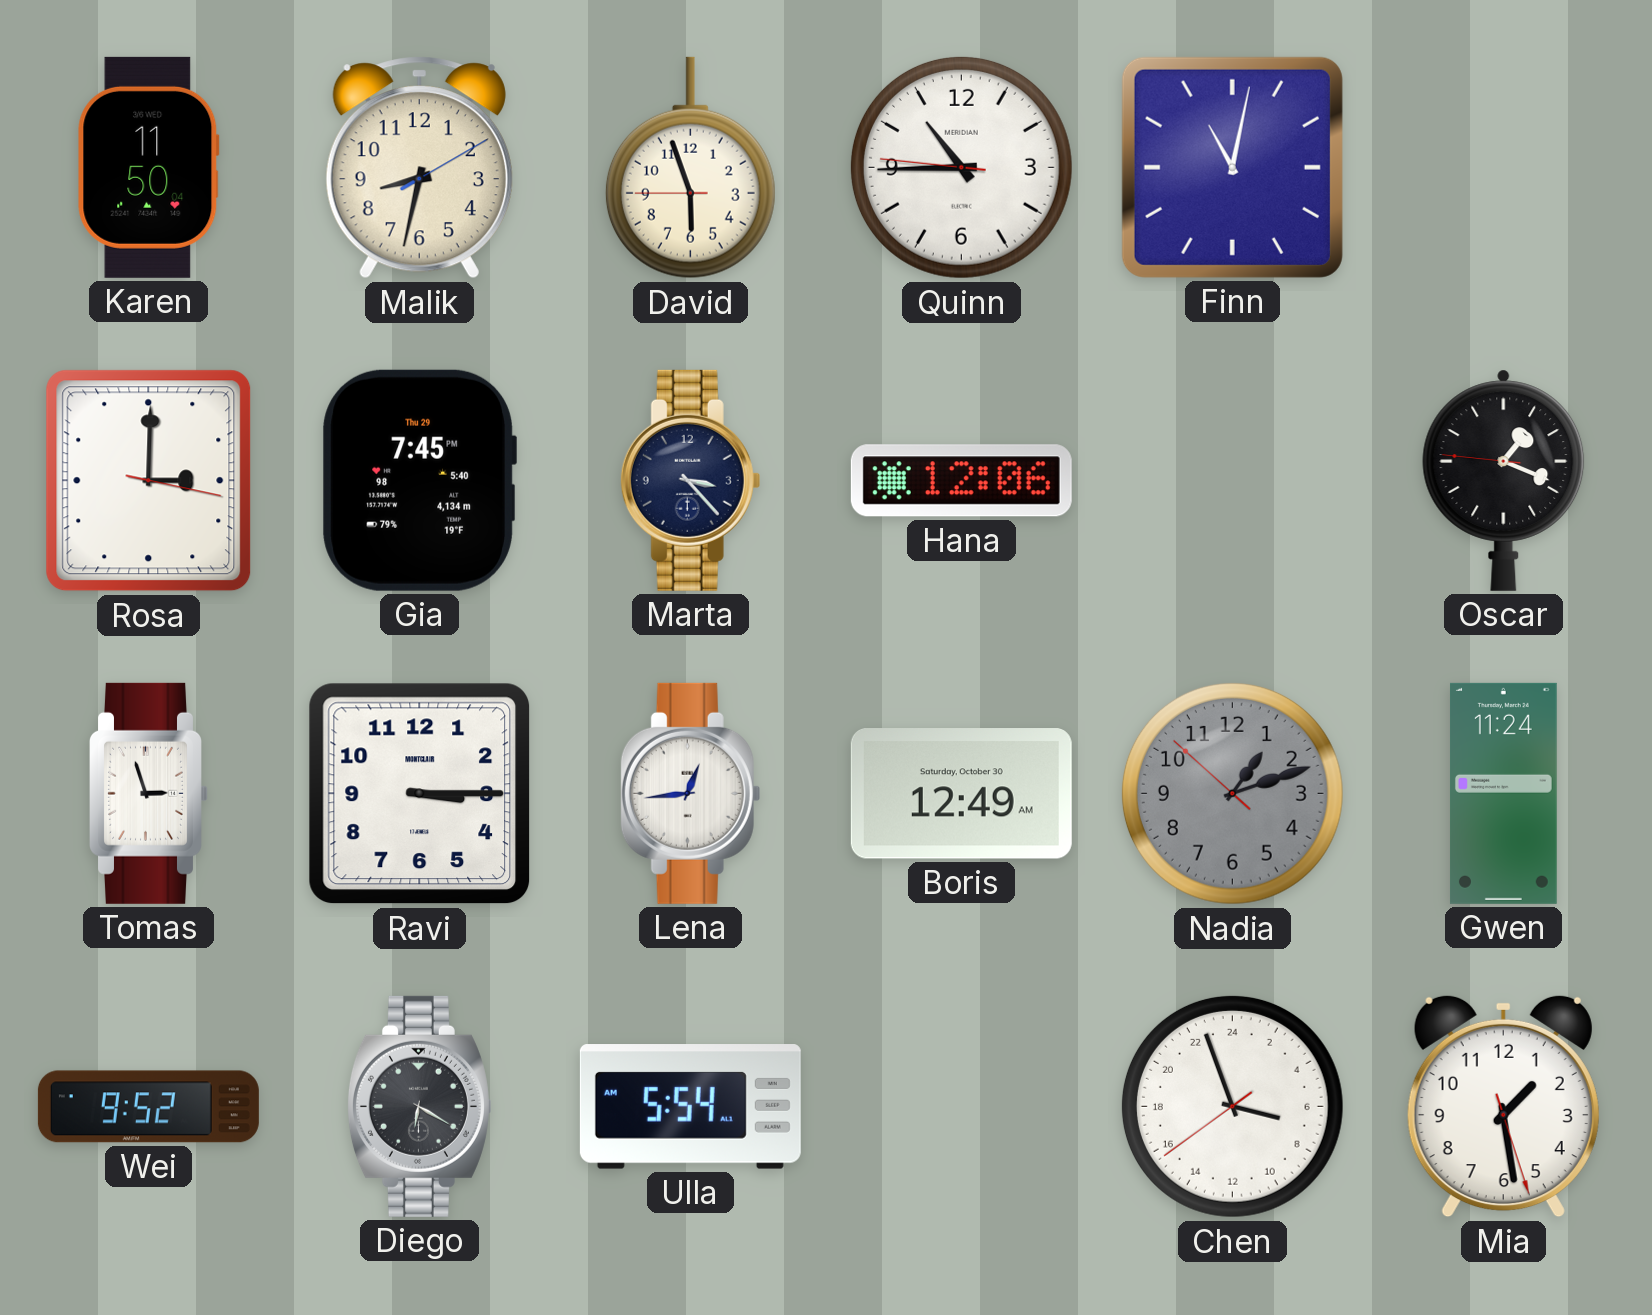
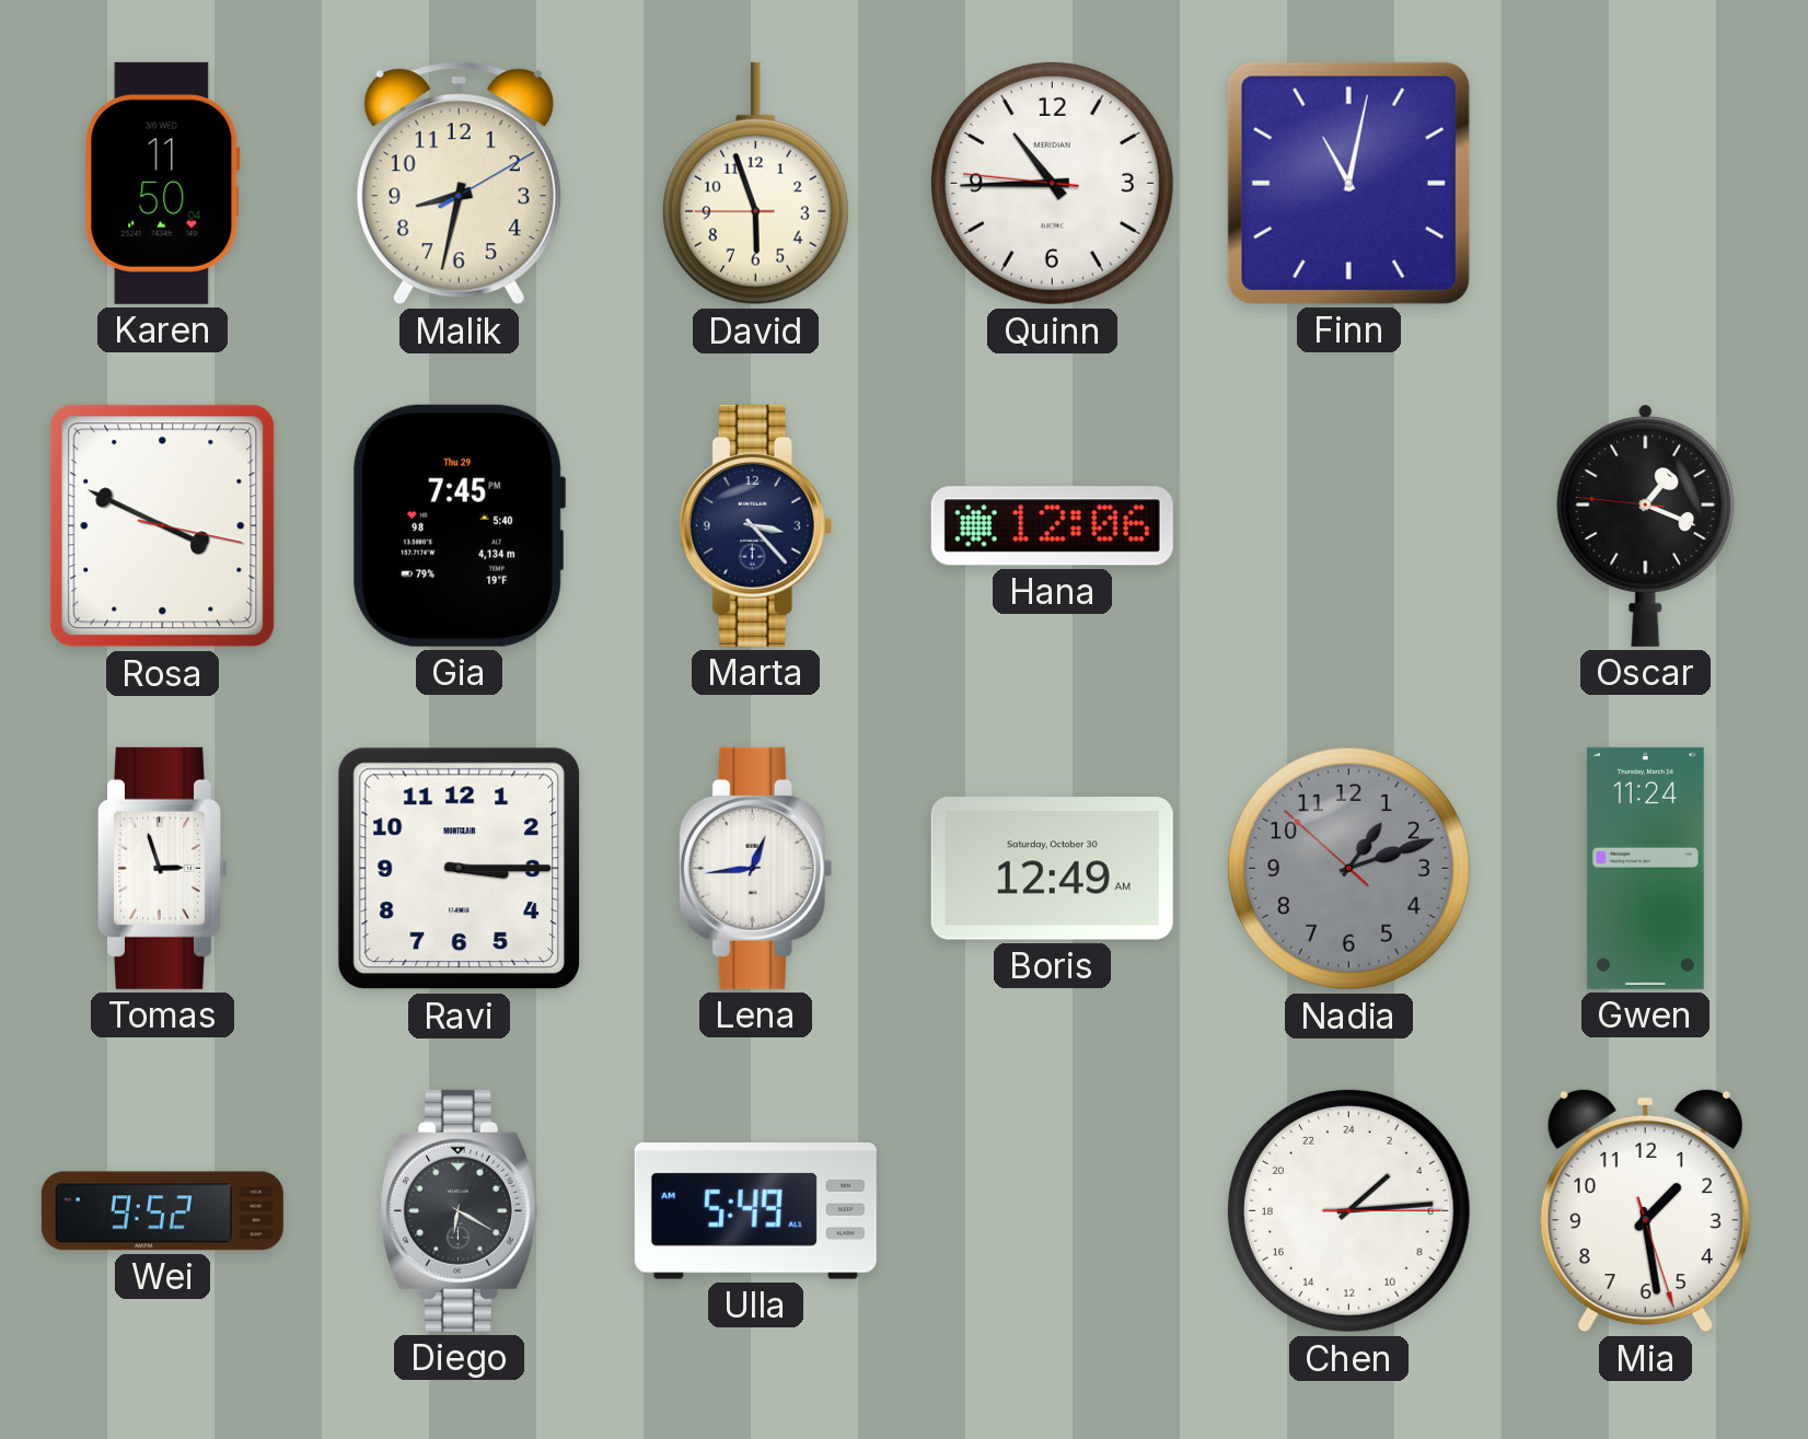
Rosa: 3:00 -> 3:49
Ulla: 5:54 -> 5:49
Chen: 6:56 -> 3:14
